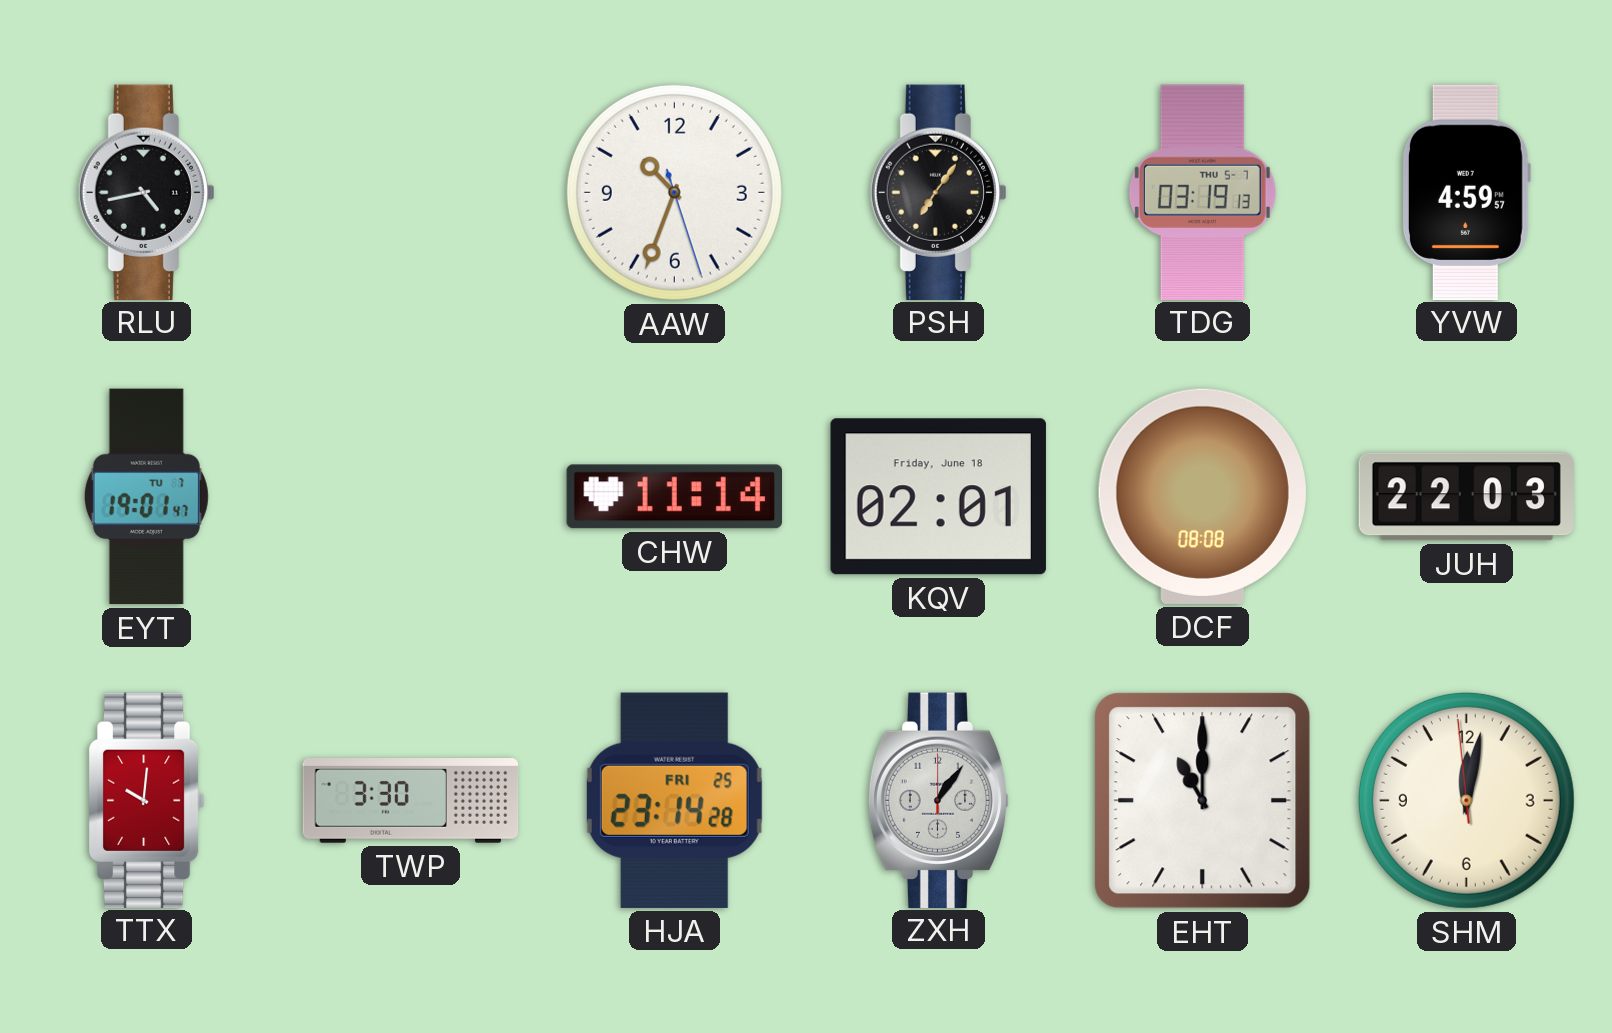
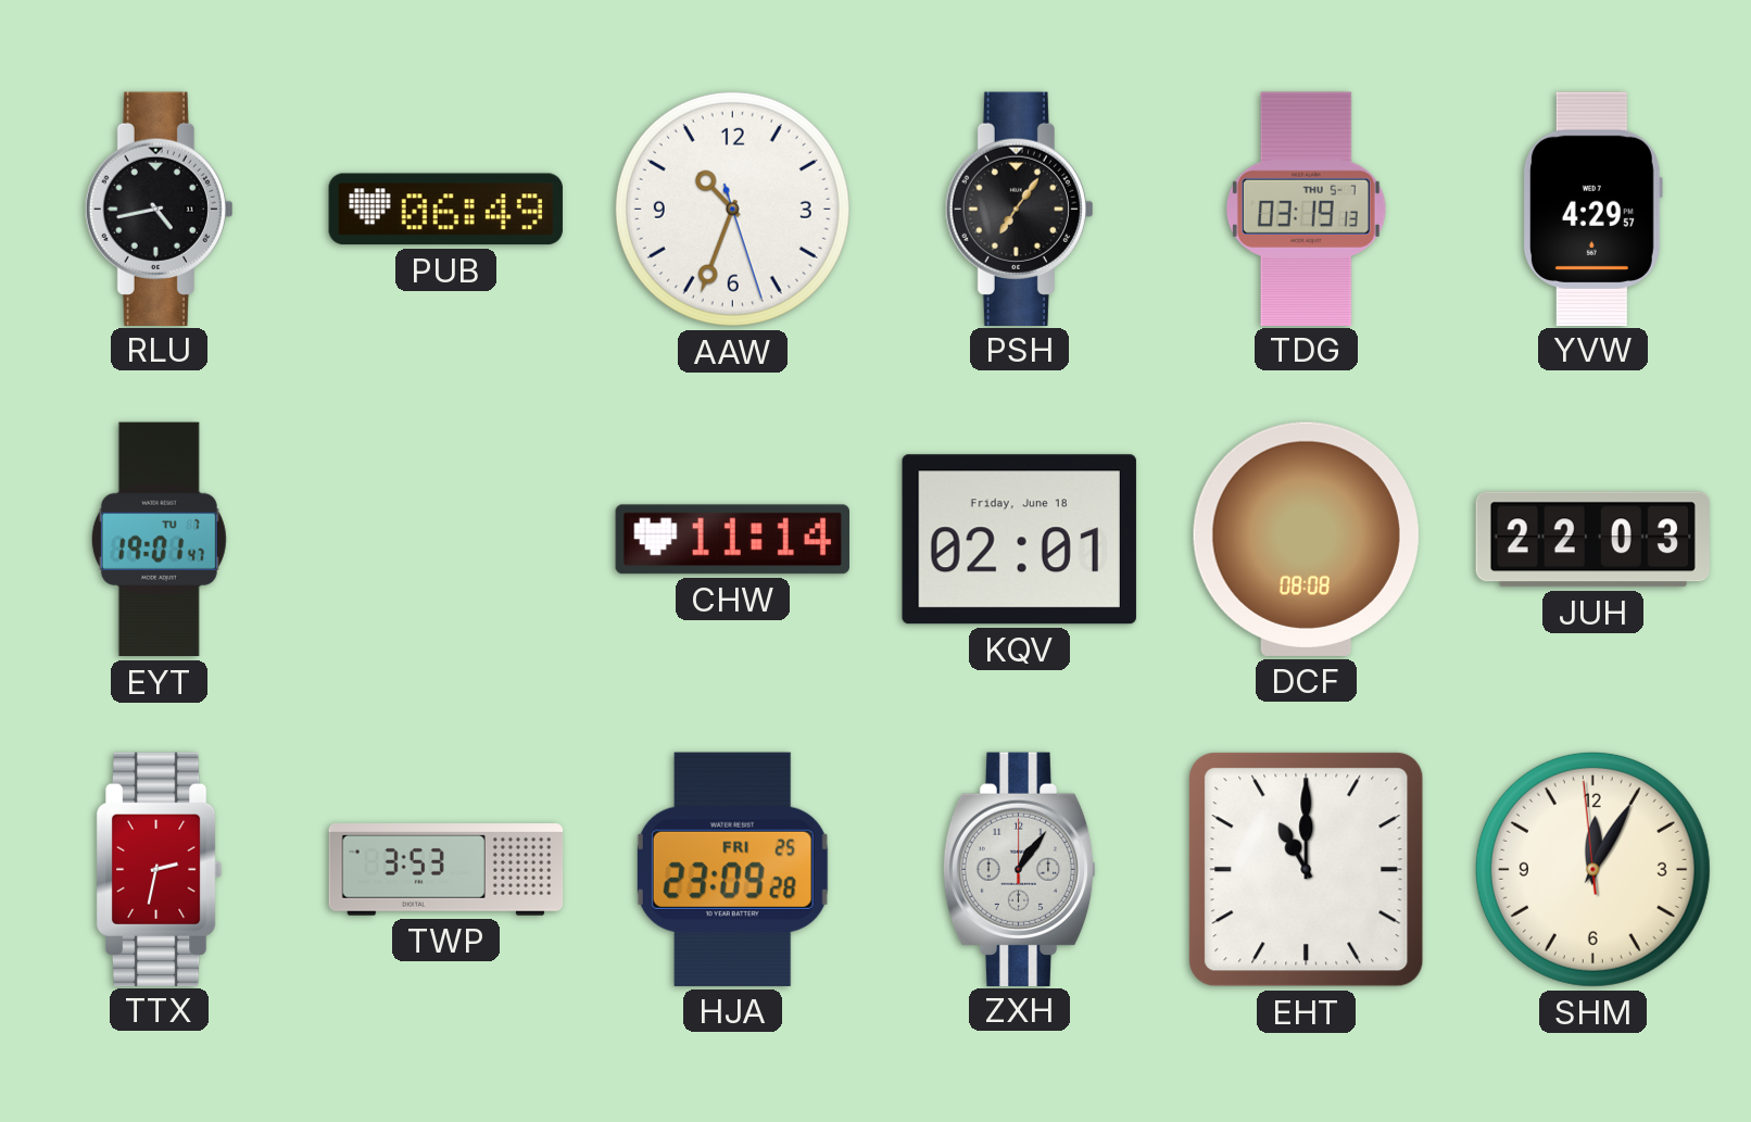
PUB: none -> 06:49
YVW: 4:59 -> 4:29
TTX: 10:01 -> 2:32
TWP: 3:30 -> 3:53
HJA: 23:14 -> 23:09
SHM: 12:01 -> 12:04
